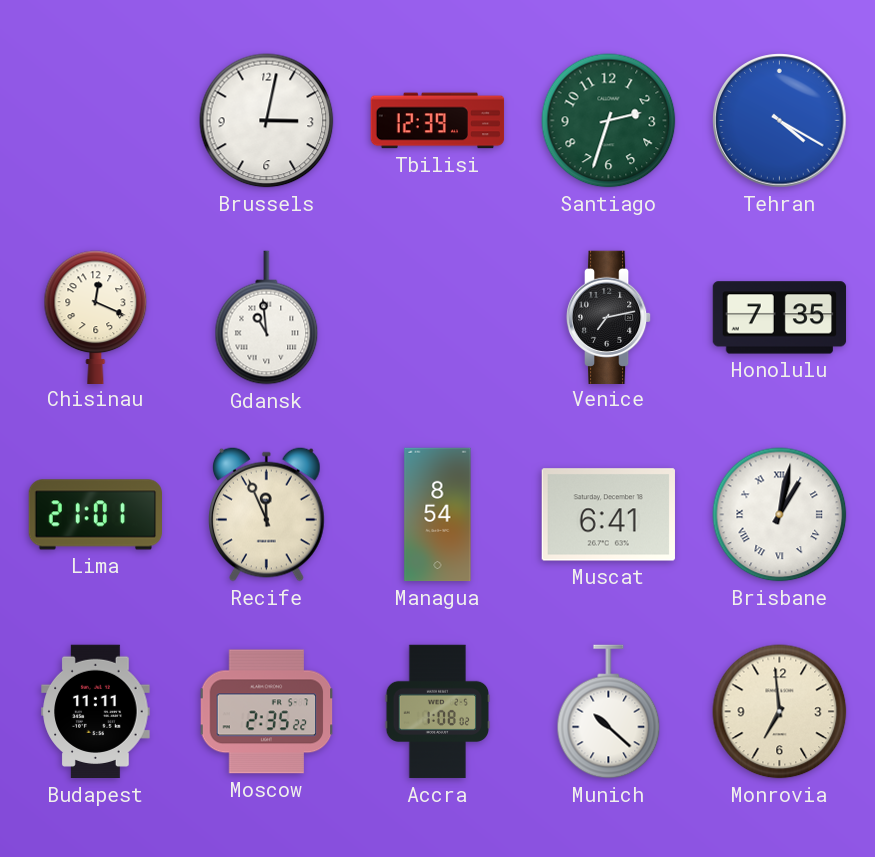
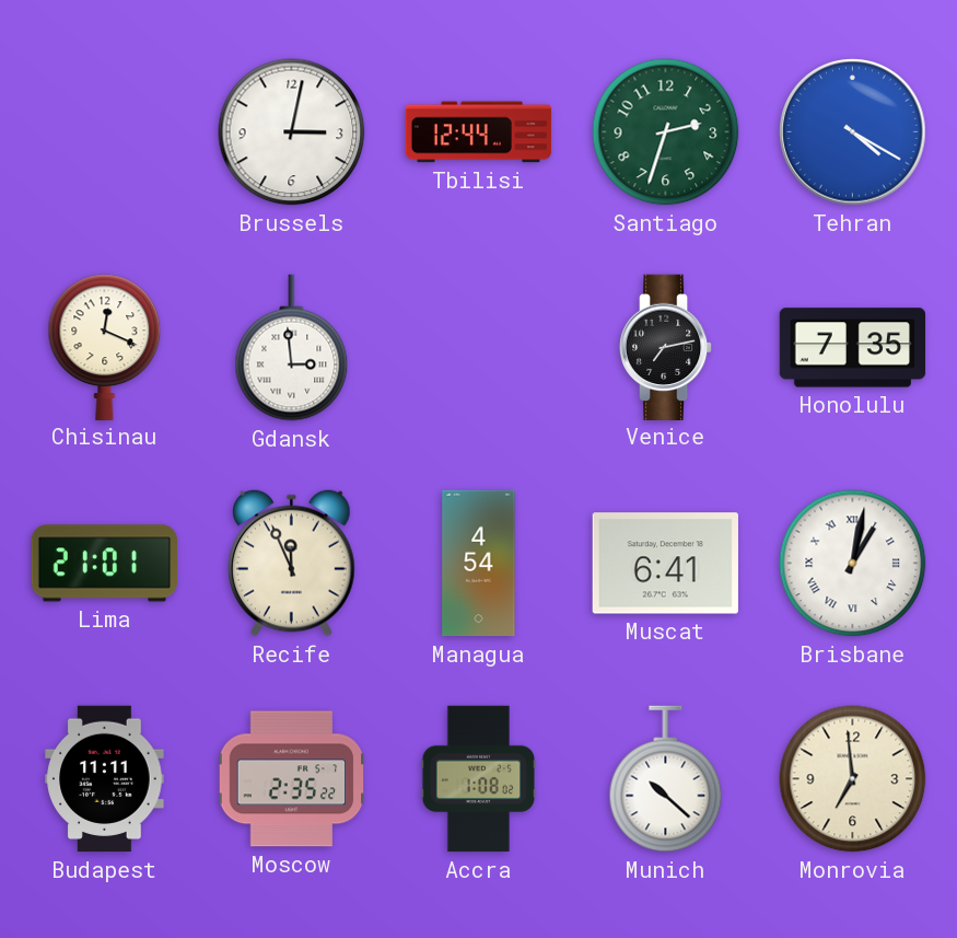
Tbilisi: 12:39 -> 12:44
Gdansk: 10:59 -> 2:59
Managua: 8:54 -> 4:54
